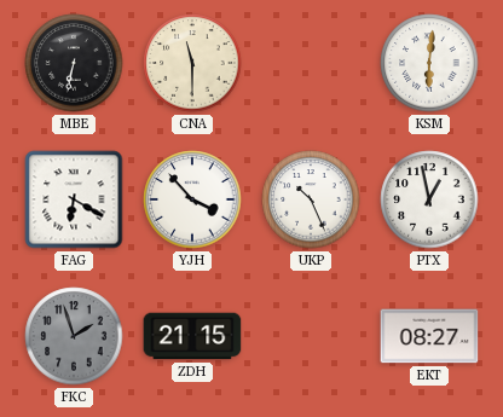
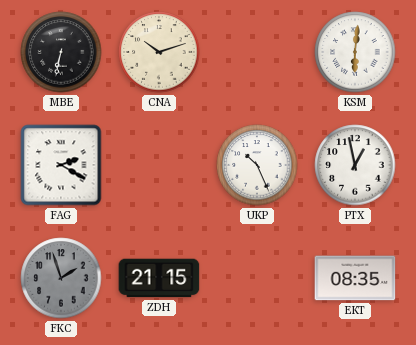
CNA: 11:30 -> 10:12
FAG: 6:20 -> 2:20
YJH: 3:53 -> none
EKT: 08:27 -> 08:35
